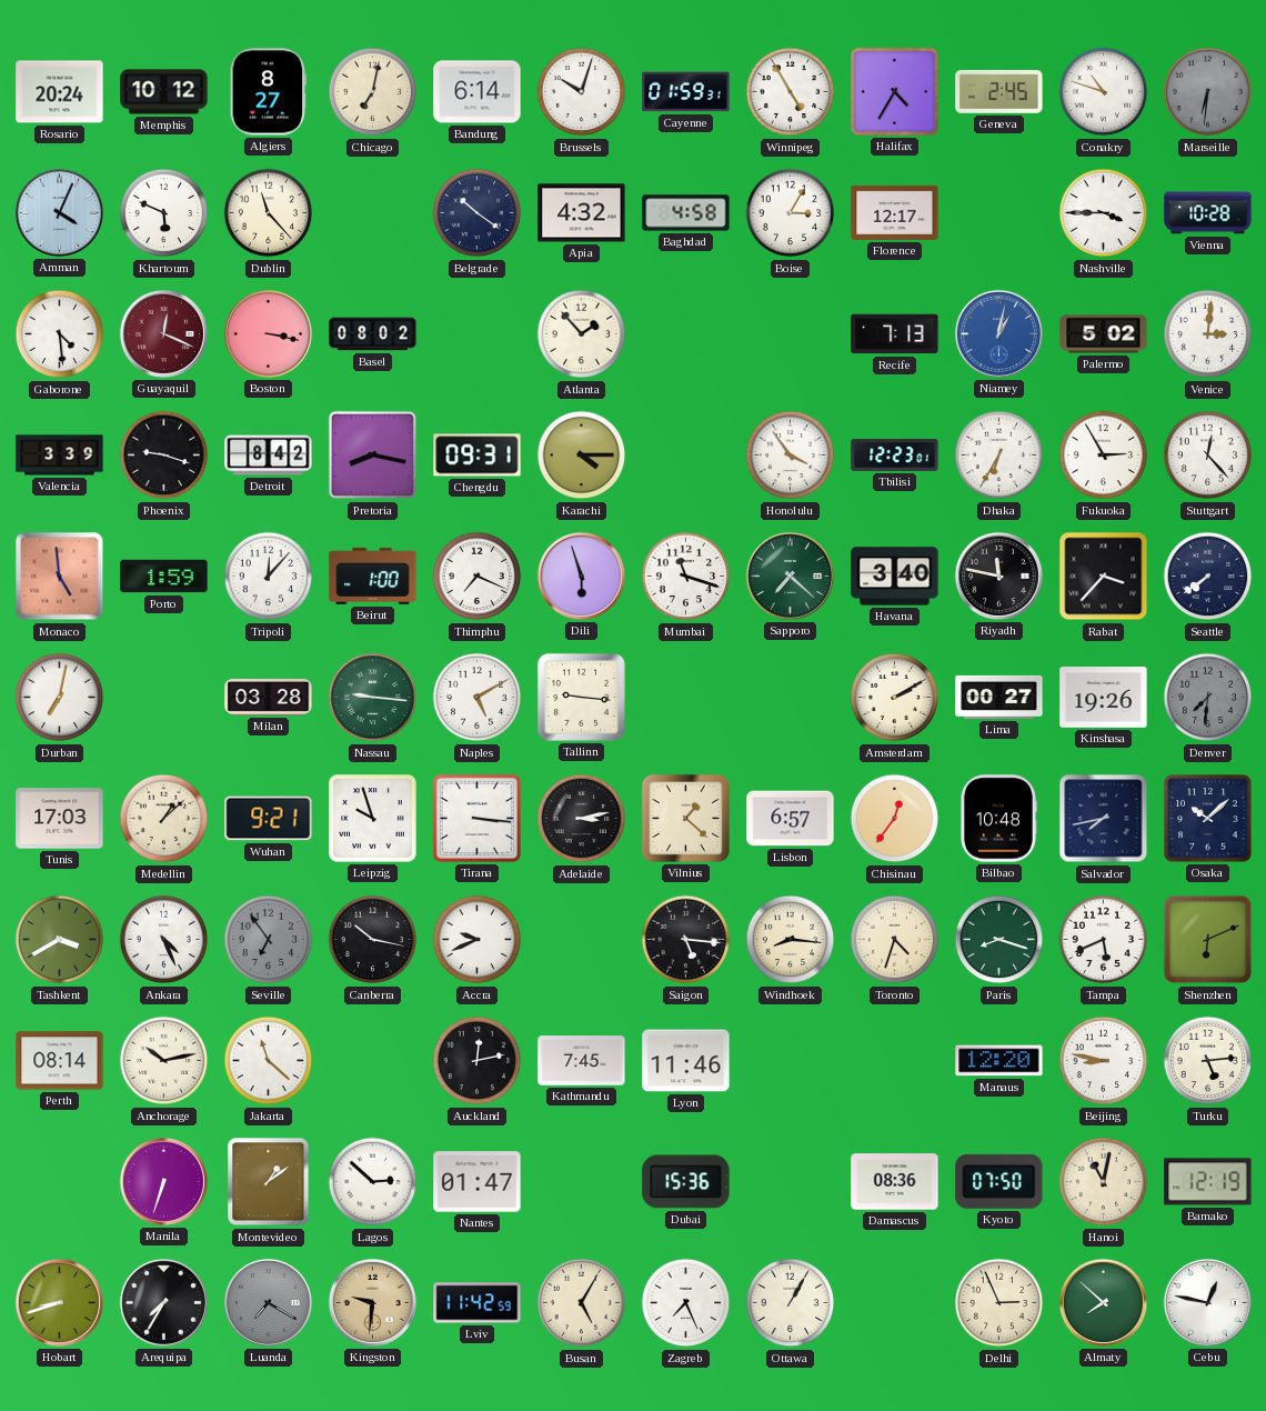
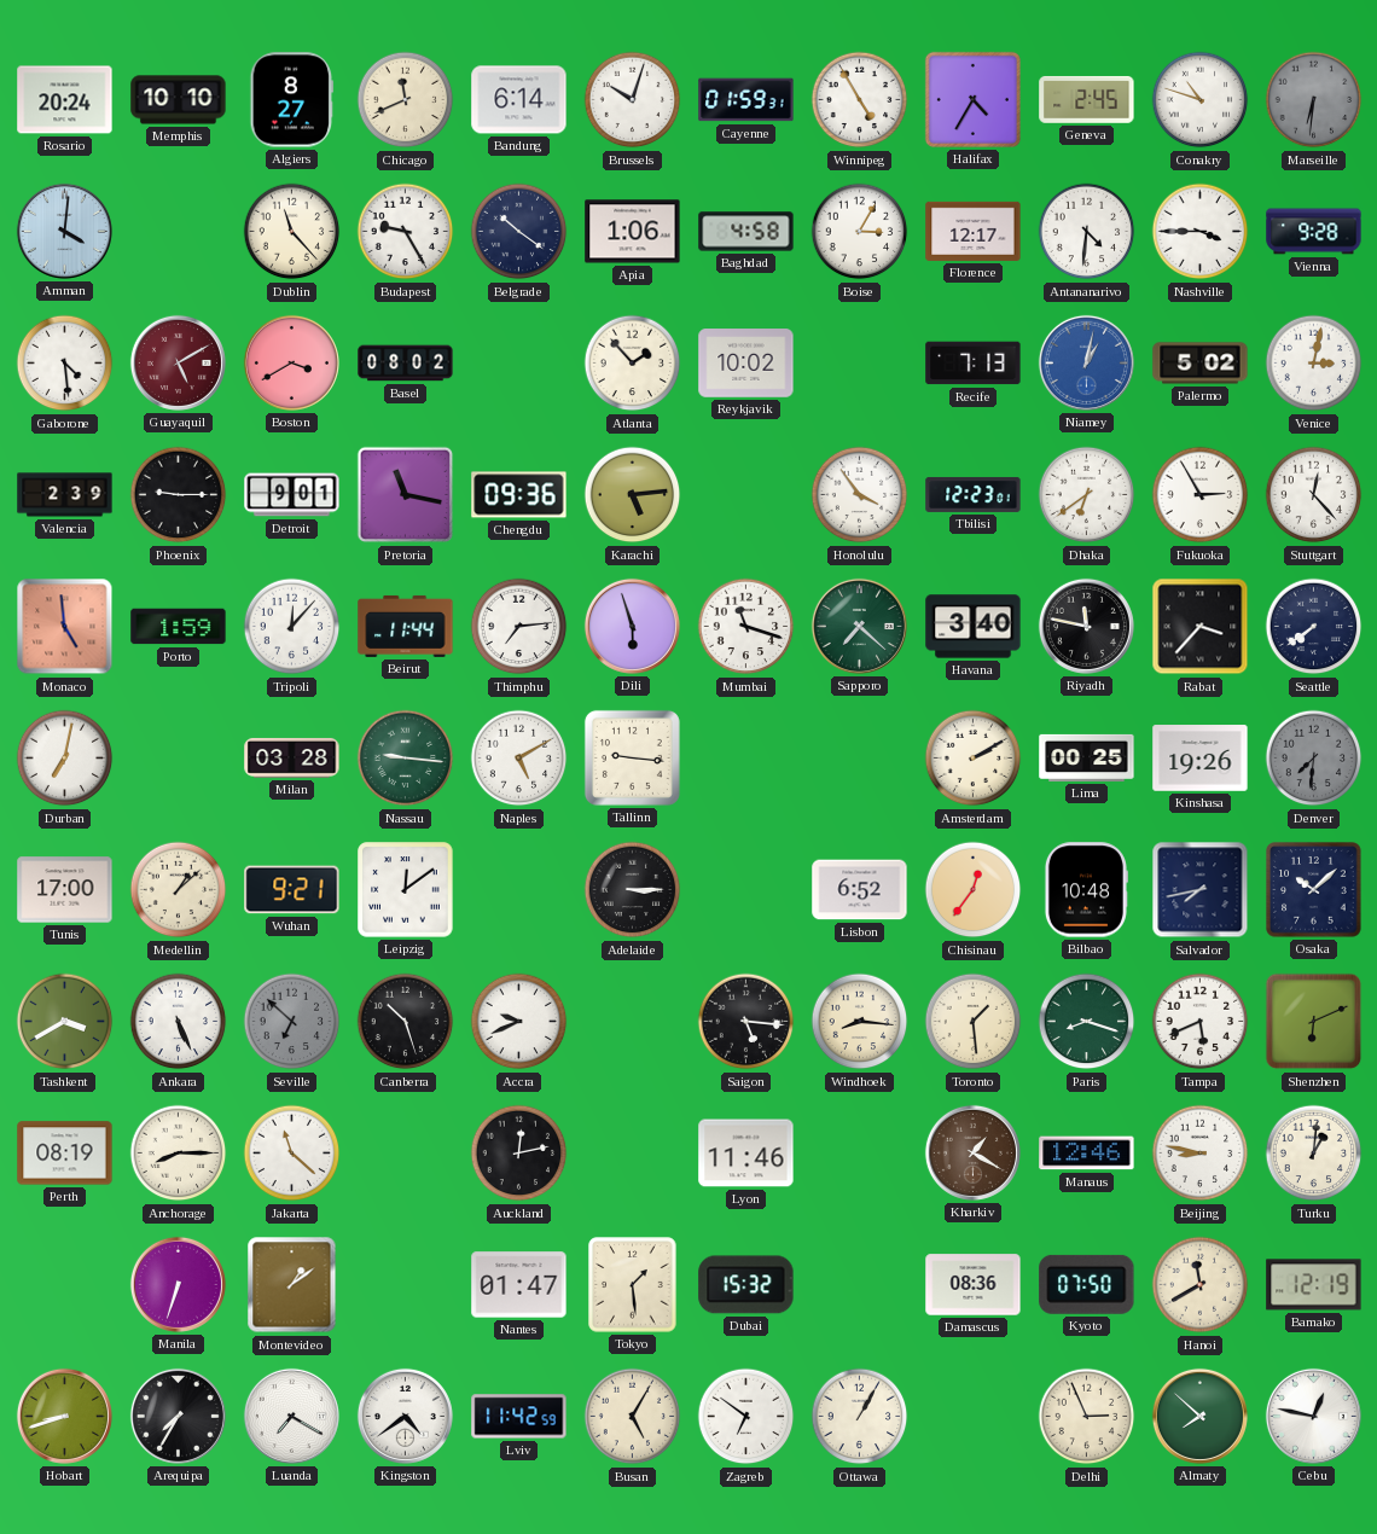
Memphis: 10:12 -> 10:10
Chicago: 7:02 -> 11:41
Amman: 4:04 -> 4:01
Khartoum: 5:49 -> none
Budapest: none -> 9:25
Apia: 4:32 -> 1:06
Antananarivo: none -> 4:31
Vienna: 10:28 -> 9:28
Guayaquil: 12:19 -> 5:10
Boston: 3:17 -> 3:40
Reykjavik: none -> 10:02
Venice: 3:01 -> 3:02
Valencia: 3:39 -> 2:39
Phoenix: 9:18 -> 9:15
Detroit: 8:42 -> 9:01
Pretoria: 8:17 -> 11:17
Chengdu: 09:31 -> 09:36
Karachi: 4:15 -> 5:14
Dhaka: 6:35 -> 6:39
Beirut: 1:00 -> 11:44
Thimphu: 7:19 -> 7:14
Lima: 00:27 -> 00:25
Tunis: 17:03 -> 17:00
Leipzig: 9:57 -> 12:09
Tirana: 3:16 -> none
Adelaide: 3:13 -> 3:15
Vilnius: 1:22 -> none
Lisbon: 6:57 -> 6:52
Ankara: 4:26 -> 5:26
Seville: 6:54 -> 6:52
Canberra: 10:17 -> 10:27
Toronto: 4:33 -> 1:29
Perth: 08:14 -> 08:19
Anchorage: 10:13 -> 8:15
Kathmandu: 7:45 -> none
Kharkiv: none -> 1:20
Manaus: 12:20 -> 12:46
Turku: 5:14 -> 1:01
Lagos: 2:52 -> none
Tokyo: none -> 1:29
Dubai: 15:36 -> 15:32
Hanoi: 11:02 -> 11:40
Luanda dial: grey -> white
Kingston: 9:31 -> 4:39
Kingston dial: champagne -> white
Zagreb: 7:26 -> 6:51
